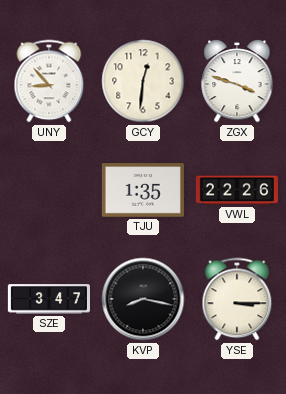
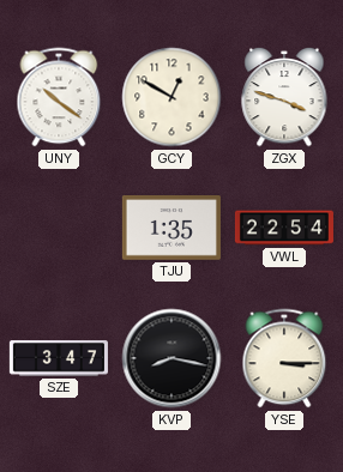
UNY: 8:53 -> 10:21
GCY: 12:31 -> 12:50
VWL: 22:26 -> 22:54
